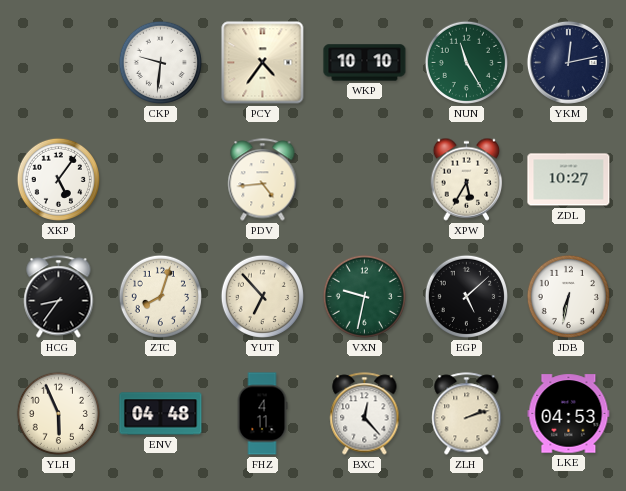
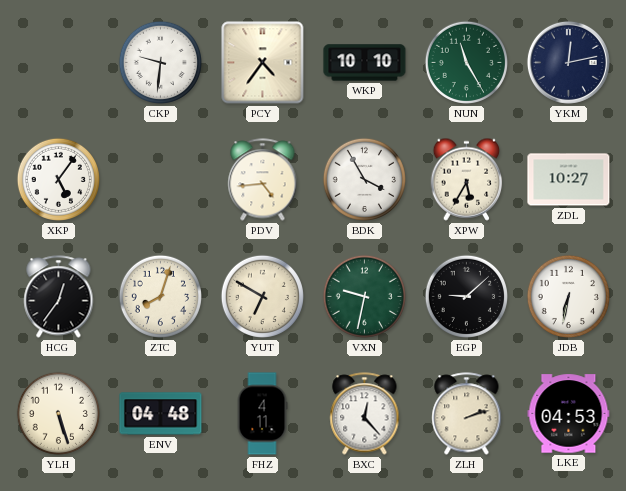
BDK: none -> 3:55
HCG: 8:36 -> 12:36
YUT: 6:53 -> 6:50
EGP: 5:08 -> 9:08
YLH: 5:56 -> 5:27
